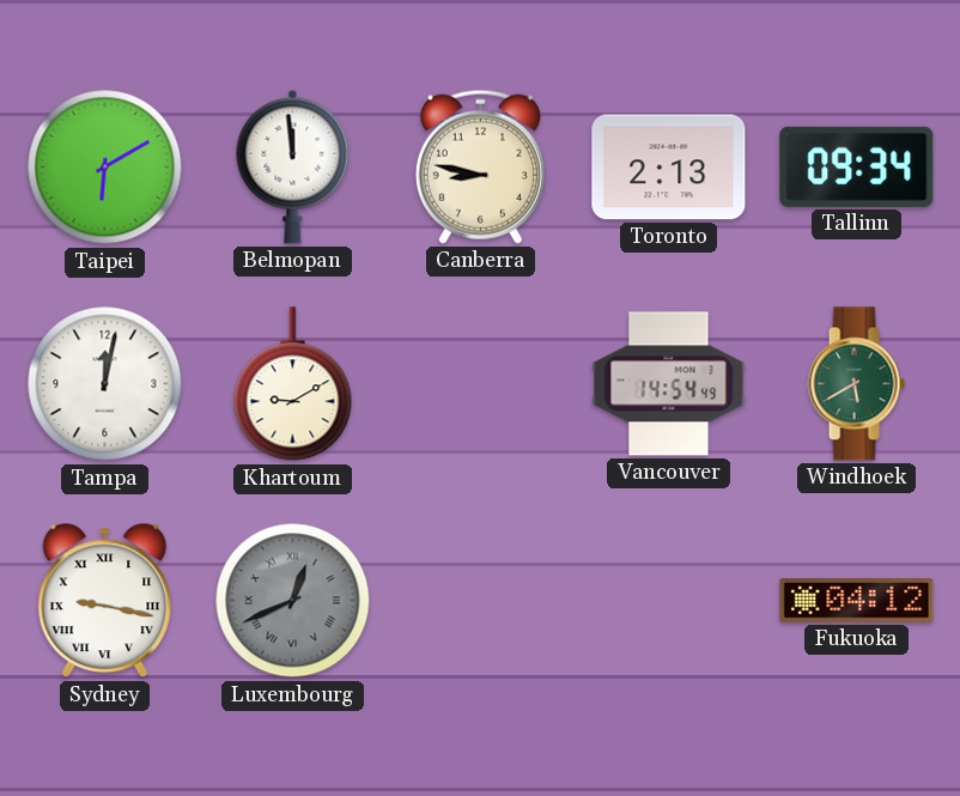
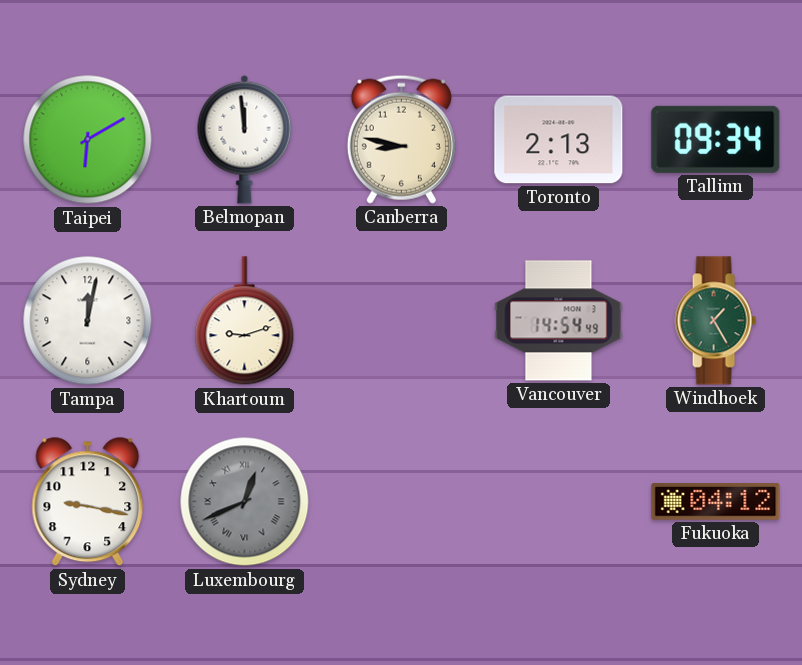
Khartoum: 9:10 -> 9:12
Windhoek: 5:40 -> 1:25
Sydney numerals: Roman -> Arabic
